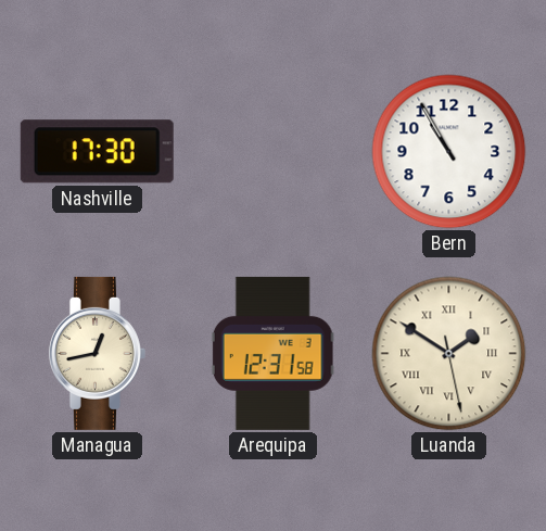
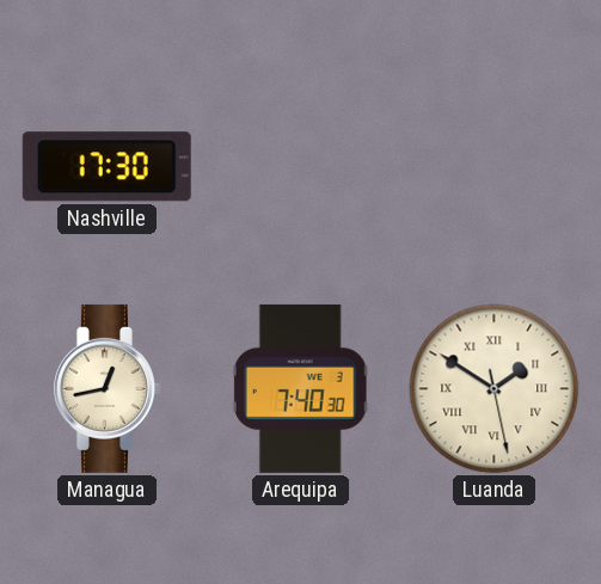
Bern: 10:55 -> none
Arequipa: 12:31 -> 7:40
